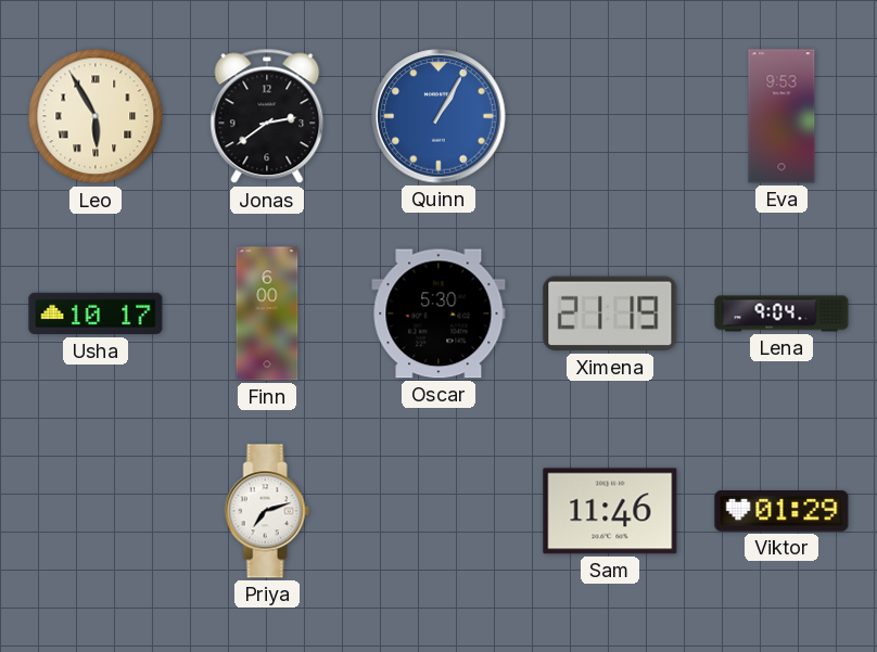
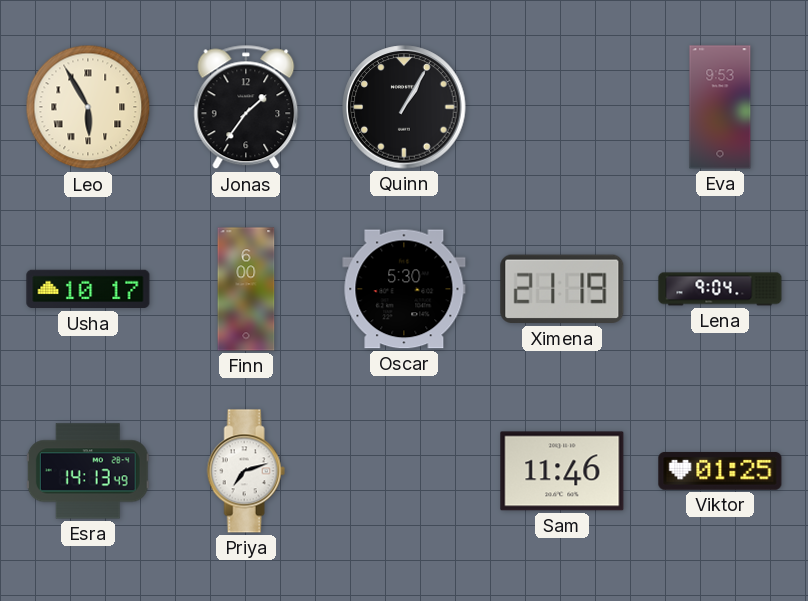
Jonas: 2:39 -> 1:36
Quinn dial: blue -> black
Esra: none -> 14:13
Viktor: 01:29 -> 01:25
